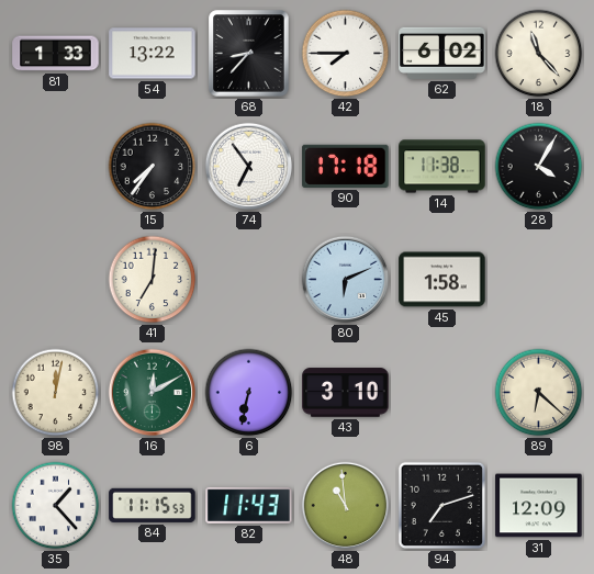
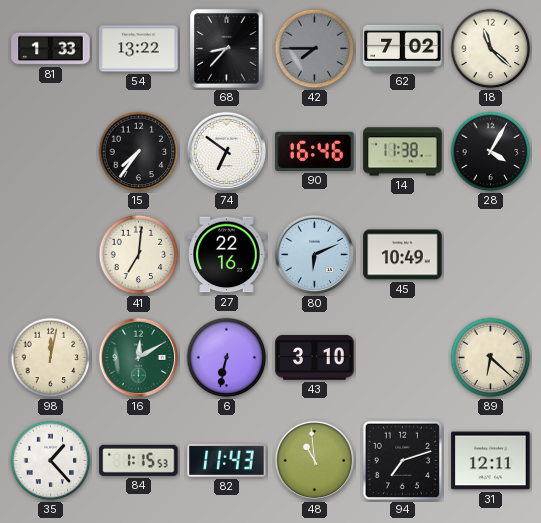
42 dial: white -> grey
62: 6:02 -> 7:02
18: 11:23 -> 11:22
74: 6:54 -> 6:51
90: 17:18 -> 16:46
27: none -> 22:16
45: 1:58 -> 10:49
84: 11:15 -> 1:15
31: 12:09 -> 12:11
